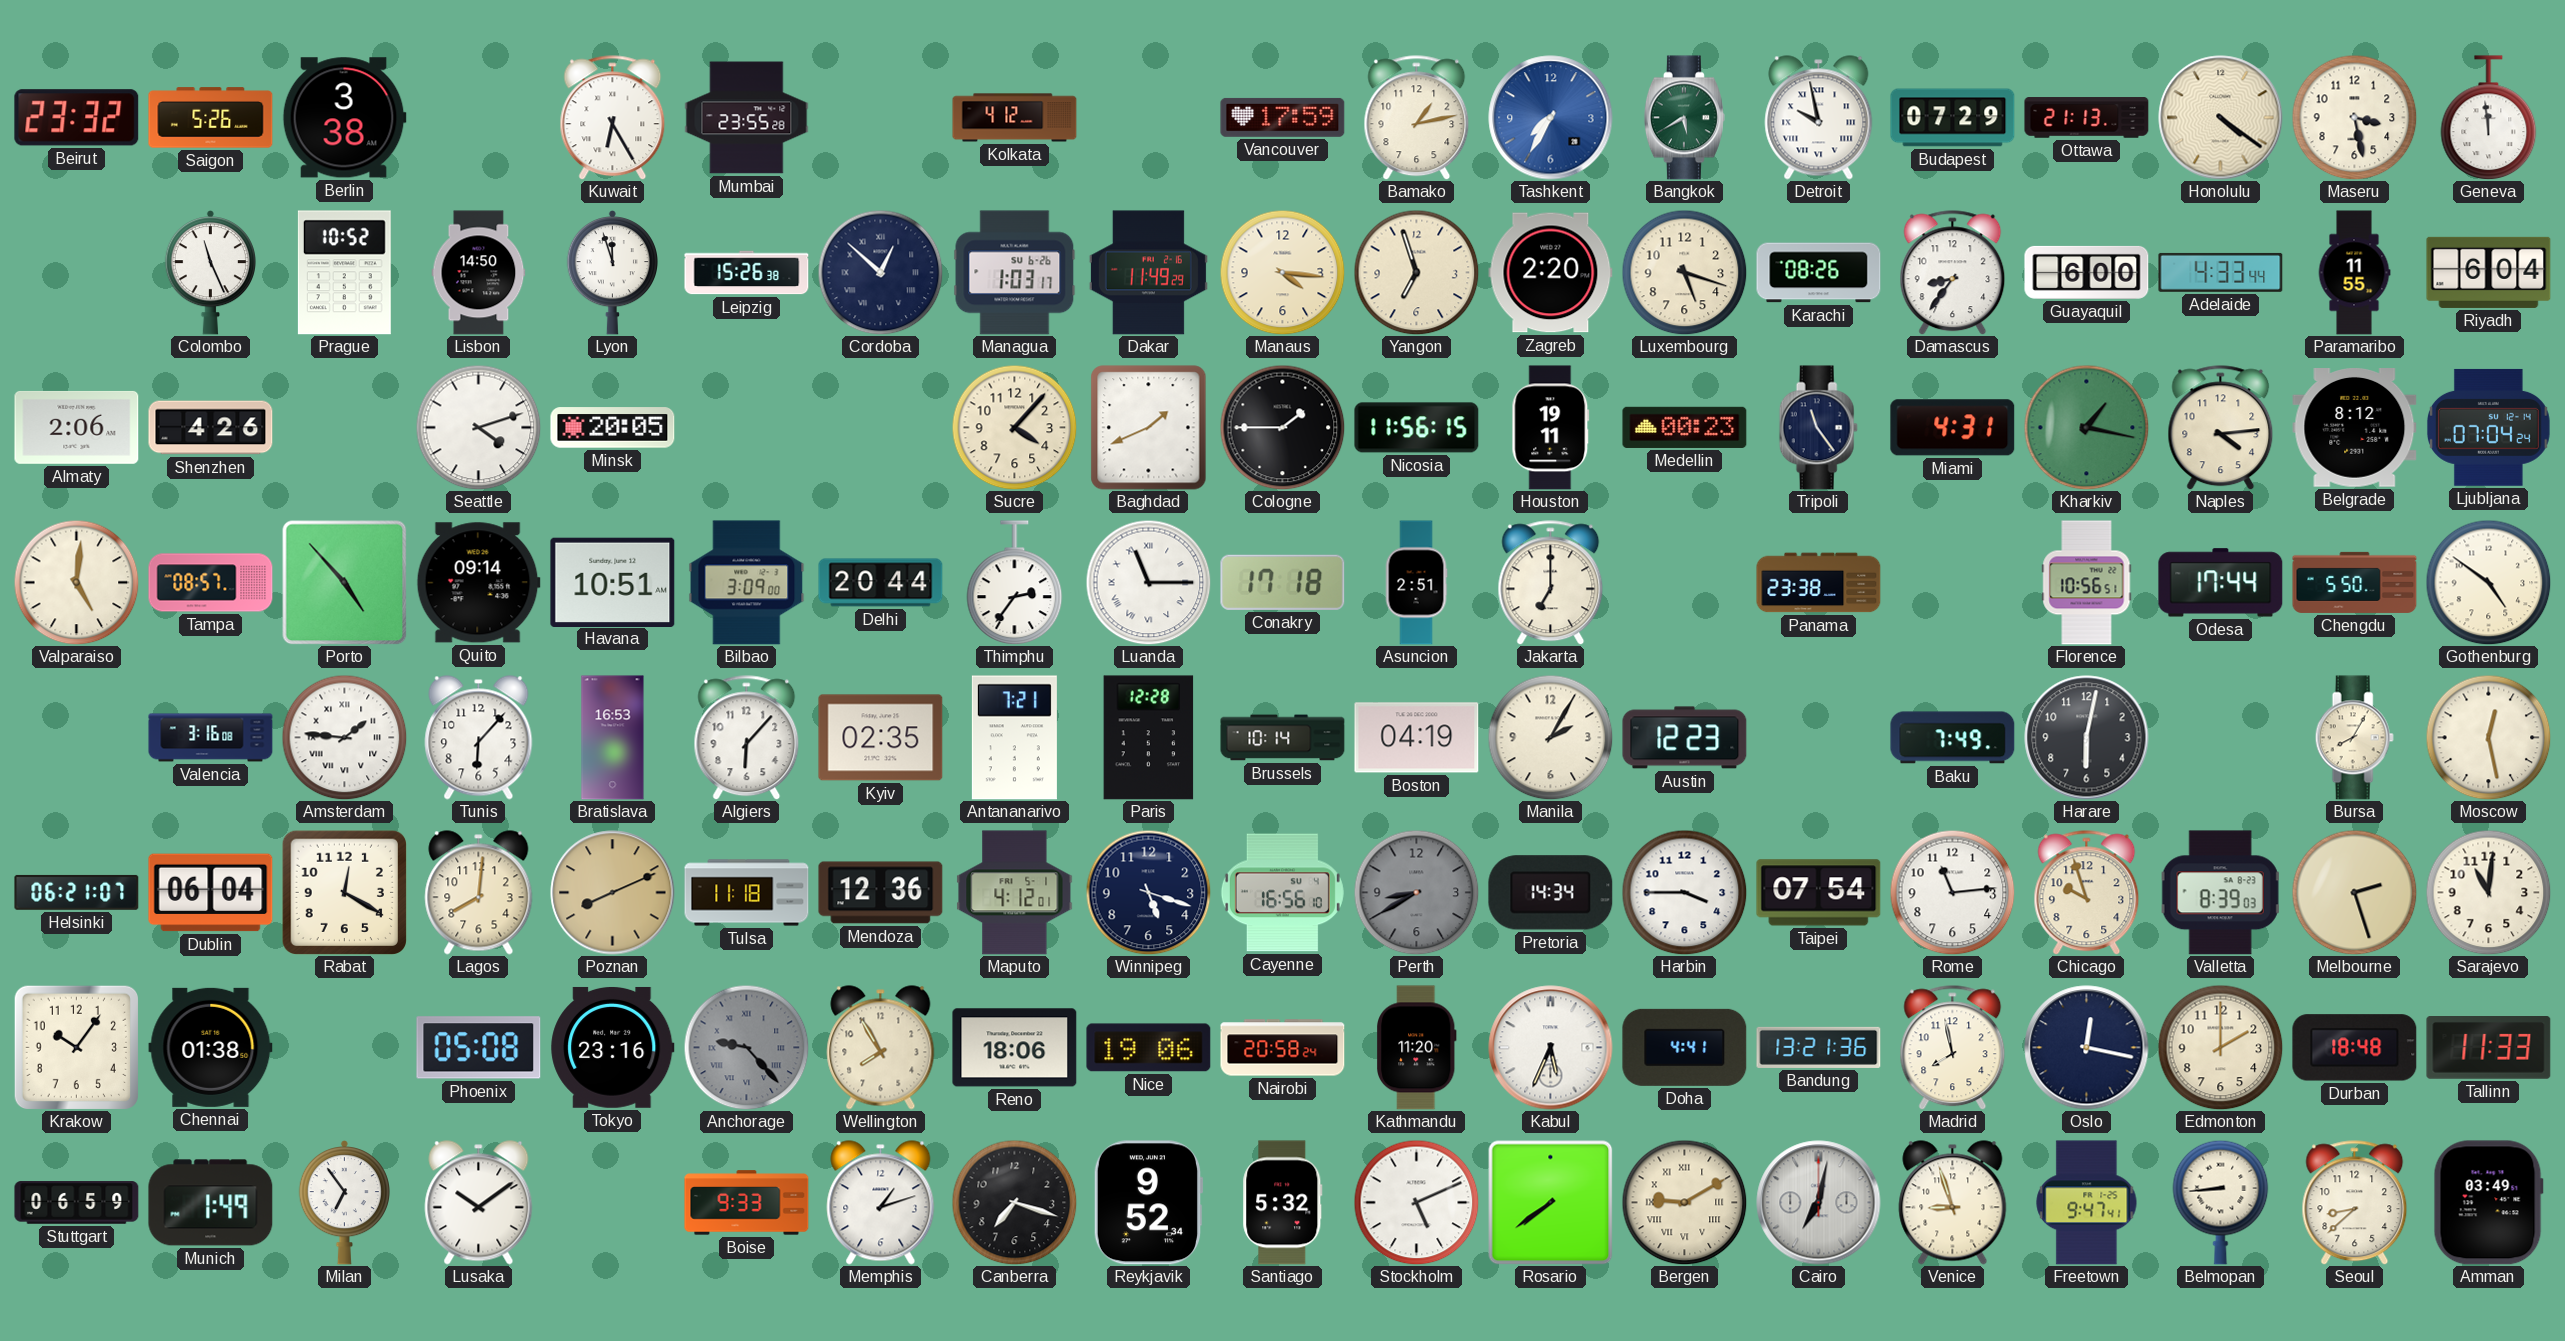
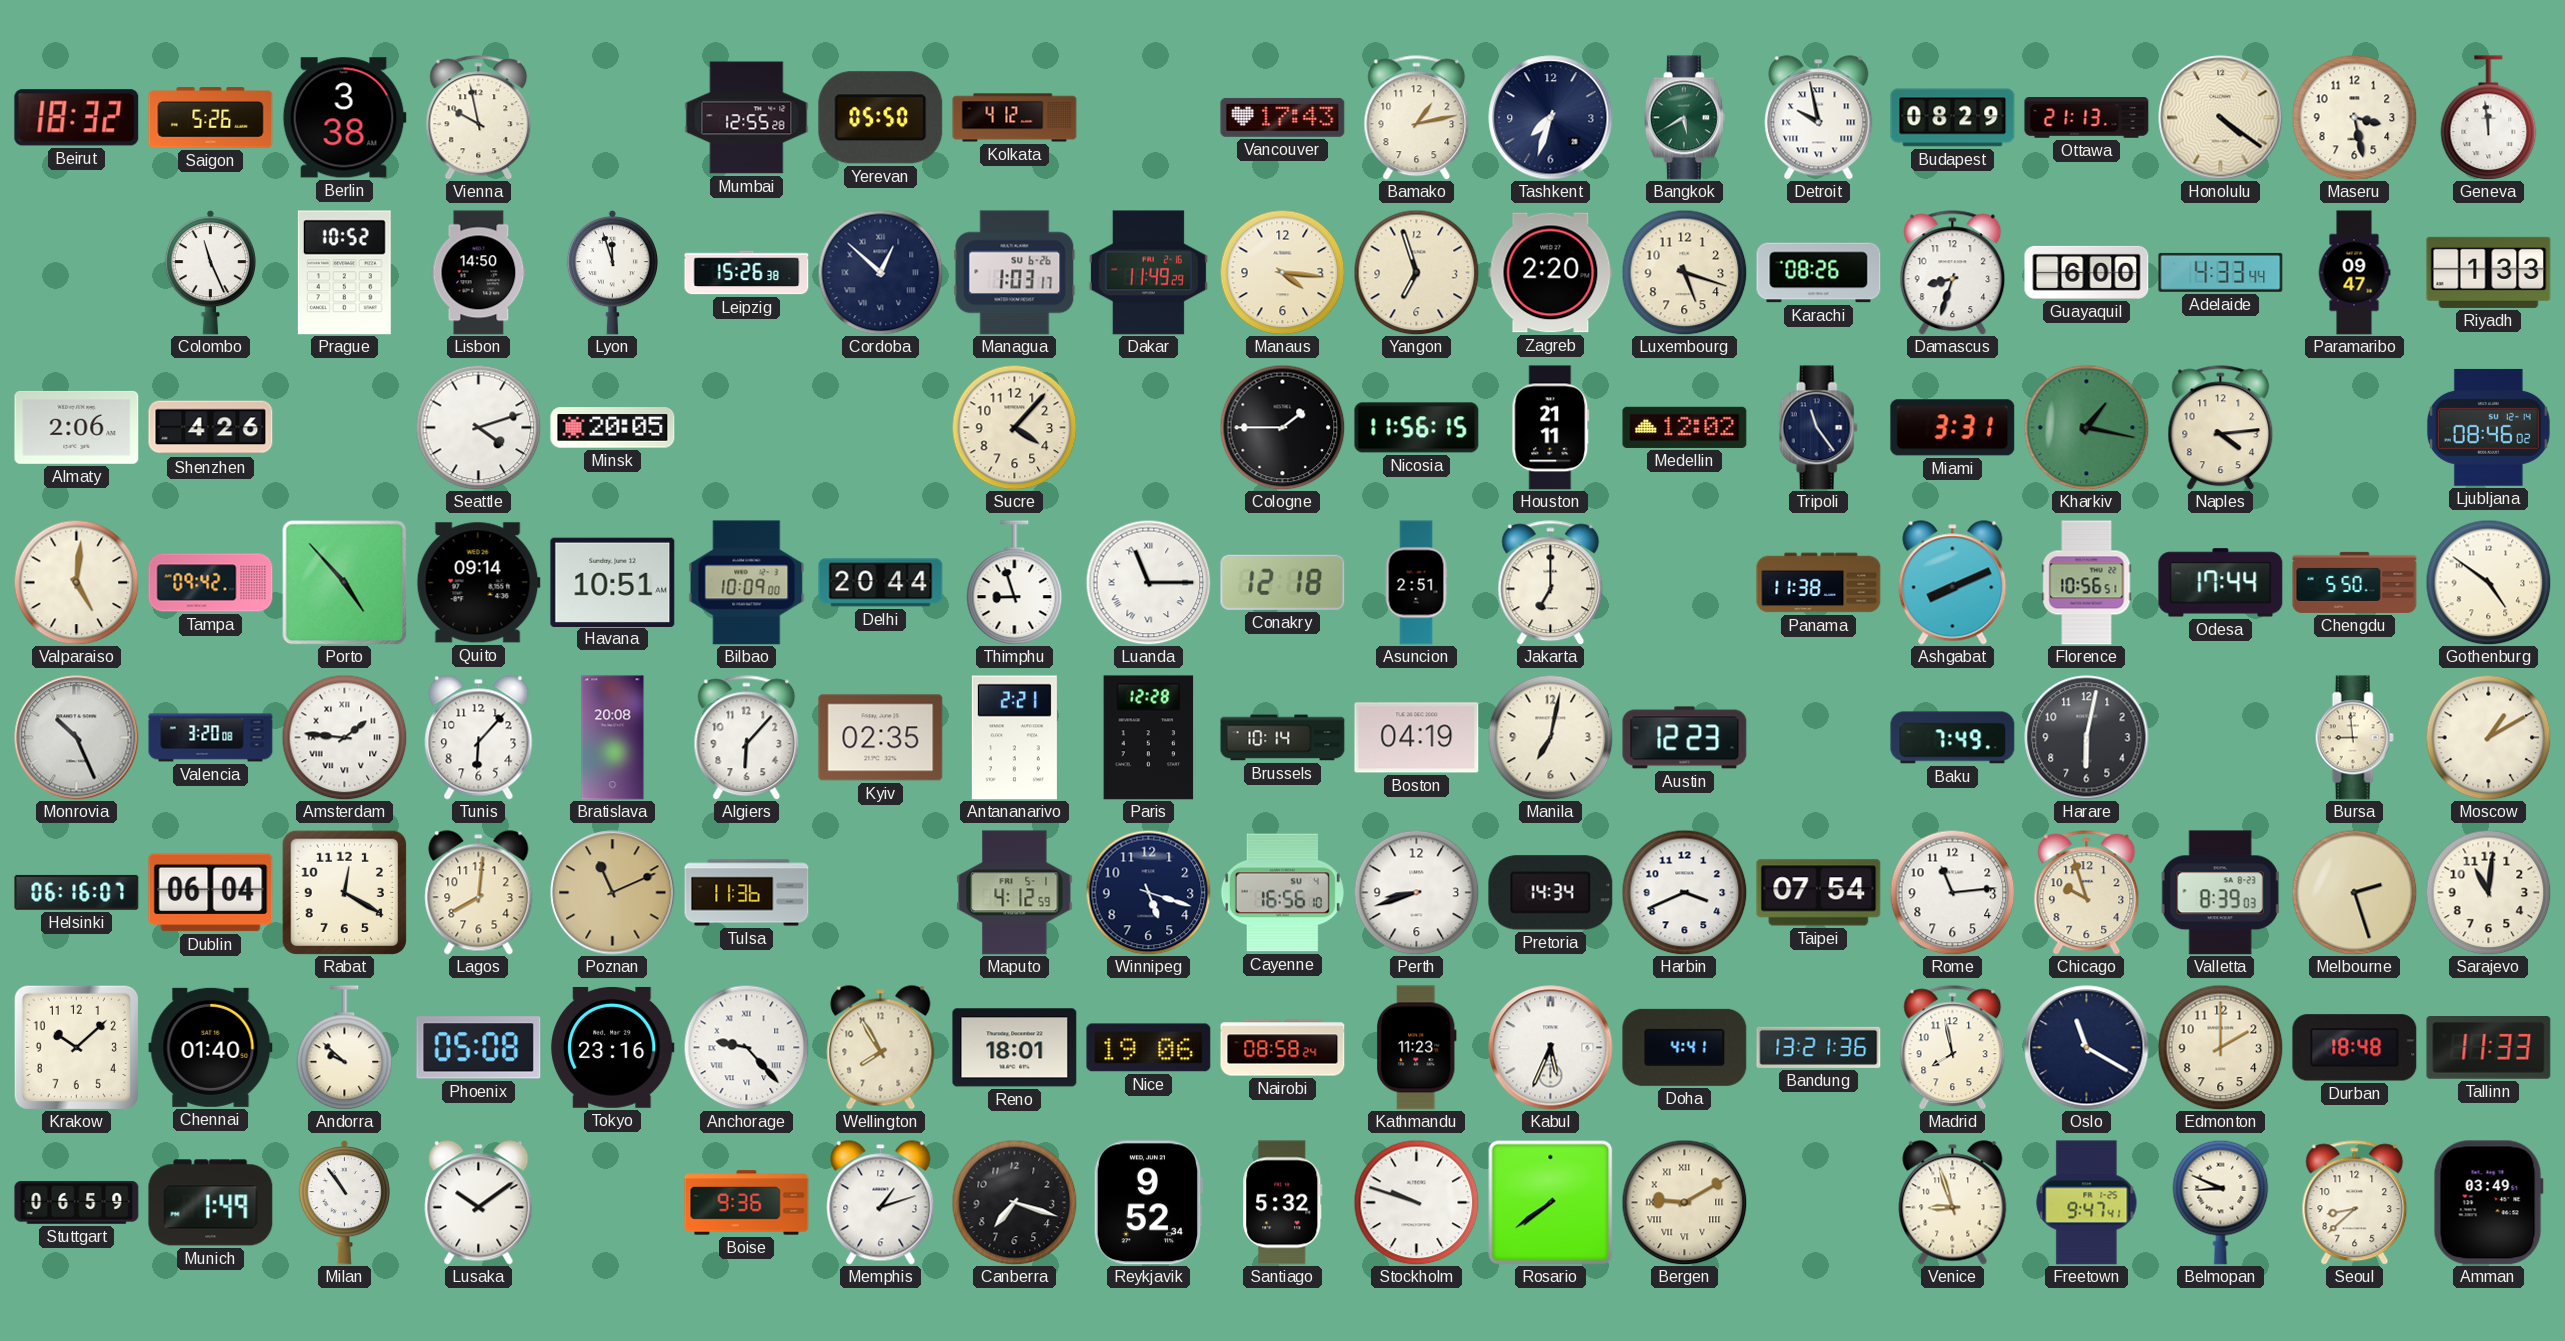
Beirut: 23:32 -> 18:32
Vienna: none -> 9:58
Kuwait: 6:25 -> none
Mumbai: 23:55 -> 12:55
Yerevan: none -> 05:50
Vancouver: 17:59 -> 17:43
Tashkent: 7:35 -> 7:33
Tashkent dial: blue -> navy
Budapest: 07:29 -> 08:29
Damascus: 8:36 -> 8:33
Paramaribo: 11:55 -> 09:47
Riyadh: 6:04 -> 1:33
Baghdad: 1:41 -> none
Houston: 19:11 -> 21:11
Medellin: 00:23 -> 12:02
Miami: 4:31 -> 3:31
Belgrade: 8:12 -> none
Ljubljana: 07:04 -> 08:46
Tampa: 08:57 -> 09:42
Bilbao: 3:09 -> 10:09
Thimphu: 2:36 -> 8:57
Conakry: 17:18 -> 12:18
Panama: 23:38 -> 11:38
Ashgabat: none -> 8:11
Monrovia: none -> 10:26
Valencia: 3:16 -> 3:20
Bratislava: 16:53 -> 20:08
Antananarivo: 7:21 -> 2:21
Manila: 2:05 -> 7:02
Bursa: 8:05 -> 8:59
Moscow: 12:28 -> 1:10
Helsinki: 06:21 -> 06:16
Poznan: 8:11 -> 11:11
Tulsa: 11:18 -> 11:36
Mendoza: 12:36 -> none
Maputo: 4:12:01 -> 4:12:59
Perth: 8:40 -> 8:42
Perth dial: grey -> white
Harbin: 3:45 -> 3:41
Krakow: 10:06 -> 10:08
Chennai: 01:38 -> 01:40
Andorra: none -> 9:52
Anchorage dial: grey -> white
Reno: 18:06 -> 18:01
Nairobi: 20:58 -> 08:58
Kathmandu: 11:20 -> 11:23
Oslo: 12:17 -> 11:20
Milan: 6:54 -> 10:54
Boise: 9:33 -> 9:36
Stockholm: 5:11 -> 9:48
Cairo: 7:02 -> none
Belmopan: 8:44 -> 8:49
